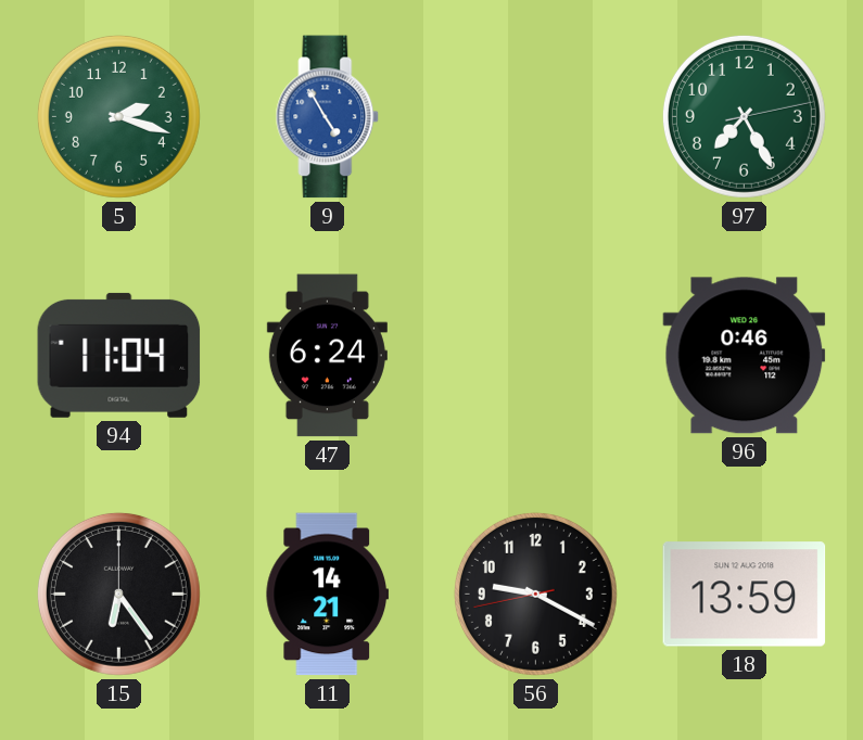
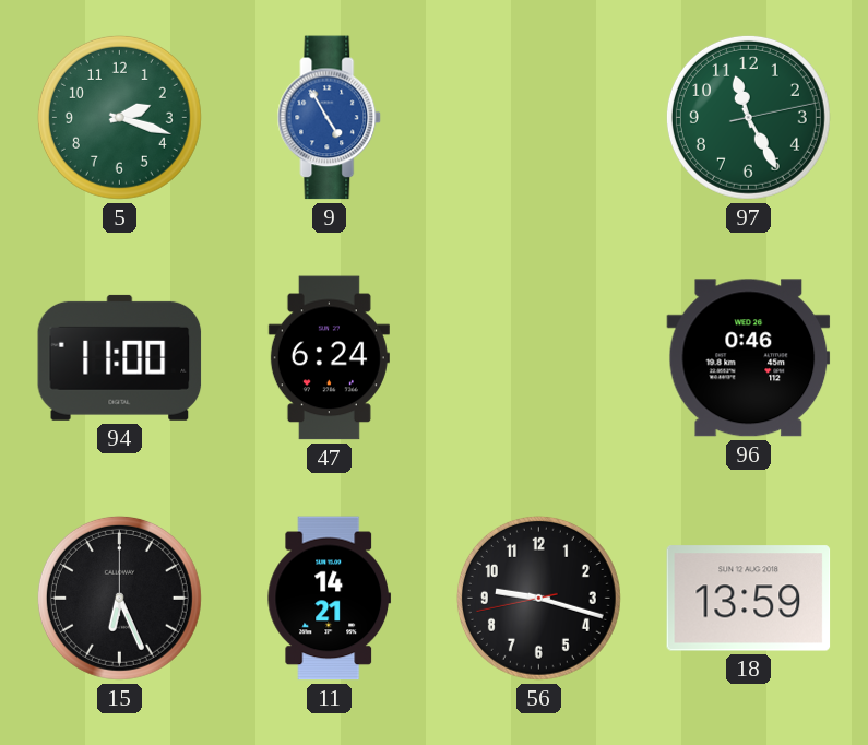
97: 7:25 -> 11:25
94: 11:04 -> 11:00
15: 6:24 -> 6:26
56: 9:19 -> 9:17
